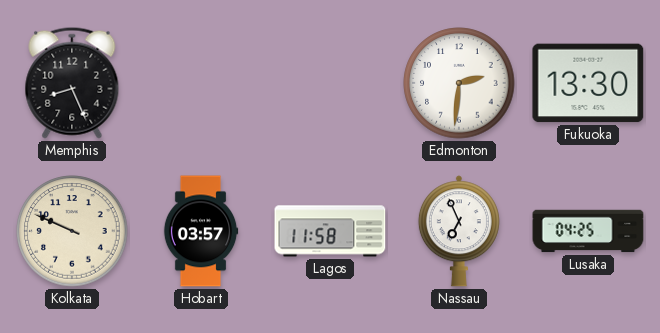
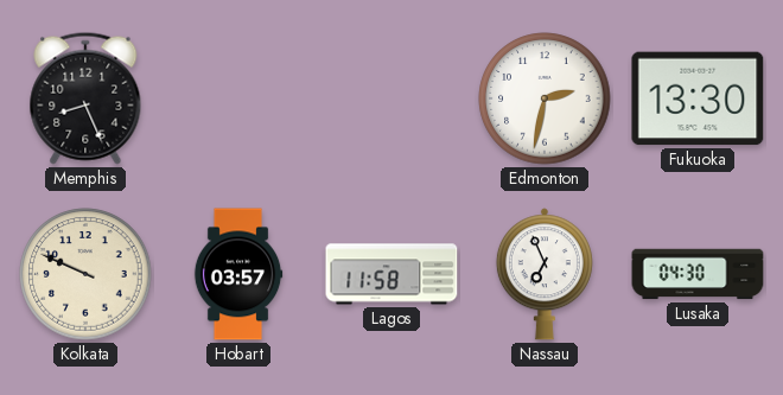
Edmonton: 2:31 -> 2:32
Lusaka: 04:25 -> 04:30
